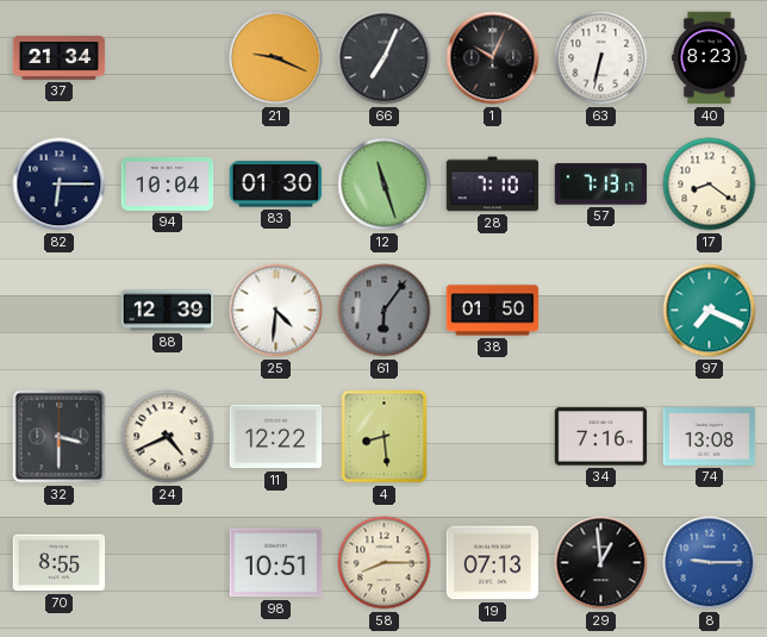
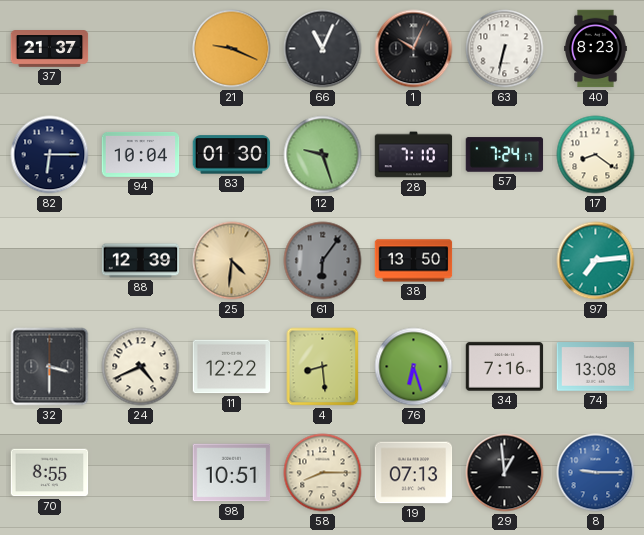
37: 21:34 -> 21:37
66: 7:04 -> 11:04
12: 11:27 -> 9:27
57: 7:13 -> 7:24
25 dial: white -> champagne
38: 01:50 -> 13:50
97: 7:19 -> 7:14
76: none -> 6:27
